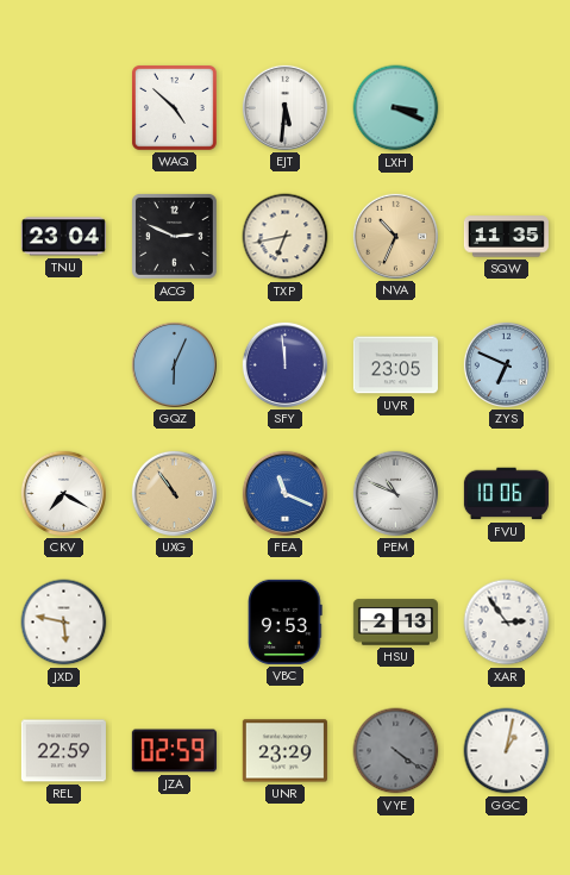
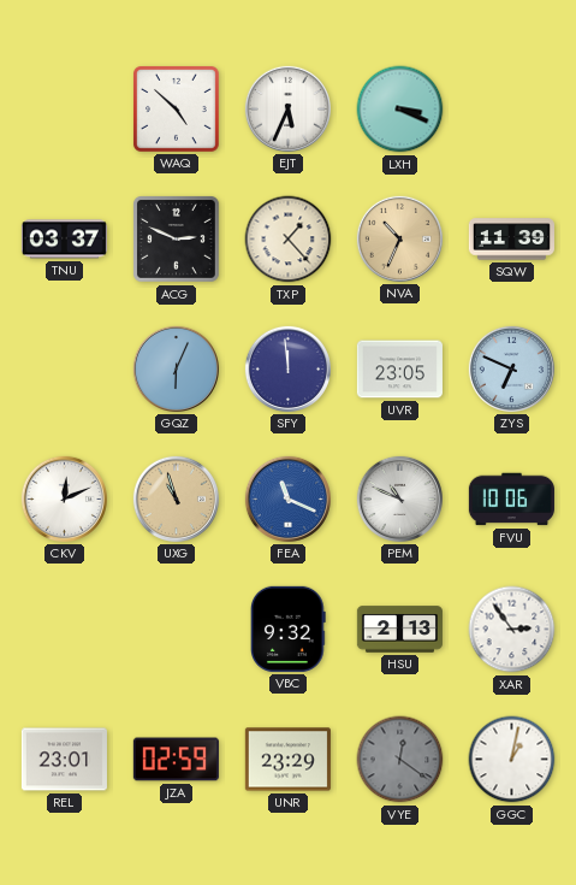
EJT: 5:31 -> 5:34
TNU: 23:04 -> 03:37
TXP: 6:43 -> 1:23
SQW: 11:35 -> 11:39
CKV: 7:20 -> 12:11
UXG: 10:54 -> 10:57
JXD: 5:47 -> none
VBC: 9:53 -> 9:32
REL: 22:59 -> 23:01
VYE: 4:21 -> 12:21
